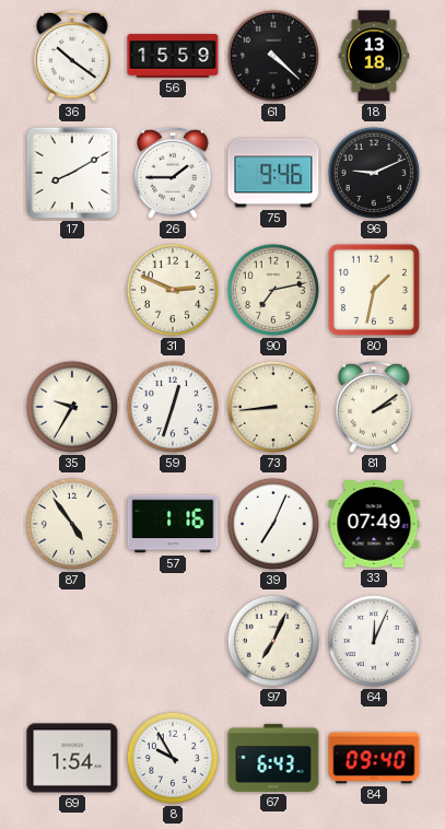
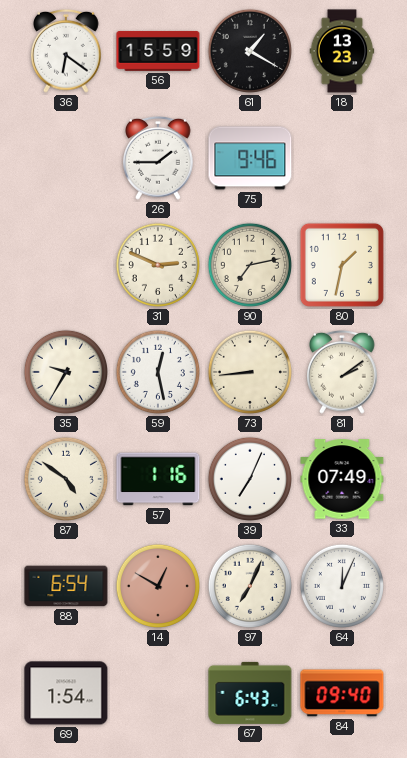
36: 10:21 -> 6:21
61: 4:22 -> 1:20
18: 13:18 -> 13:23
17: 8:10 -> none
96: 9:11 -> none
59: 12:33 -> 12:28
87: 4:54 -> 4:51
88: none -> 6:54
14: none -> 12:50
8: 9:55 -> none
